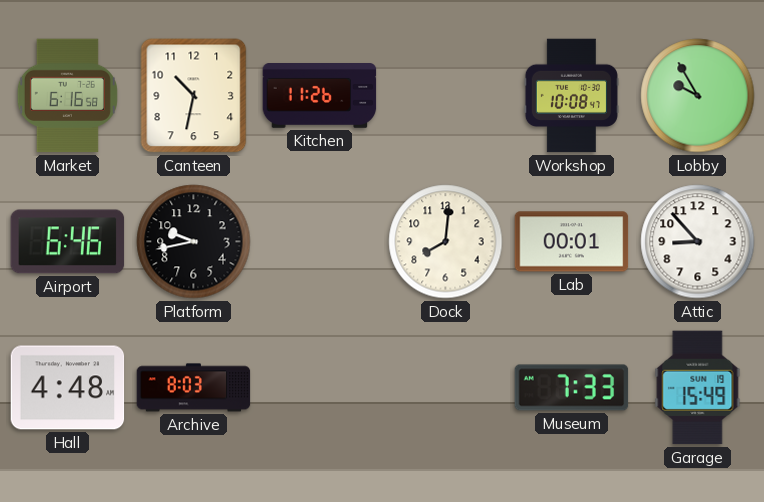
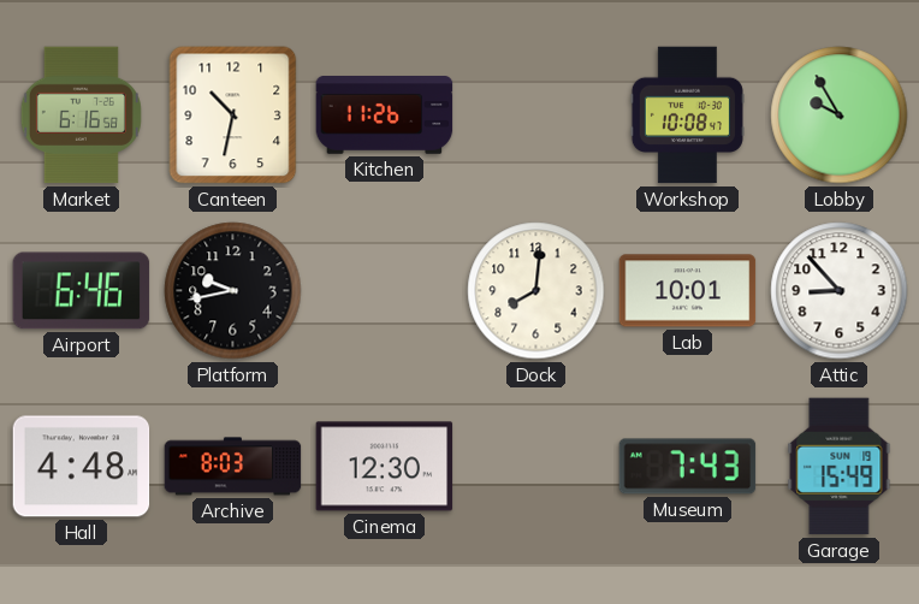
Lab: 00:01 -> 10:01
Cinema: none -> 12:30
Museum: 7:33 -> 7:43
